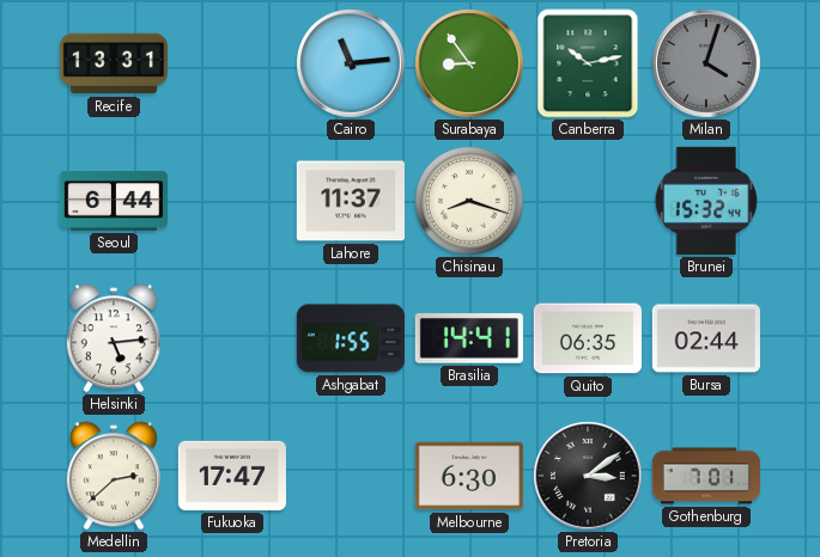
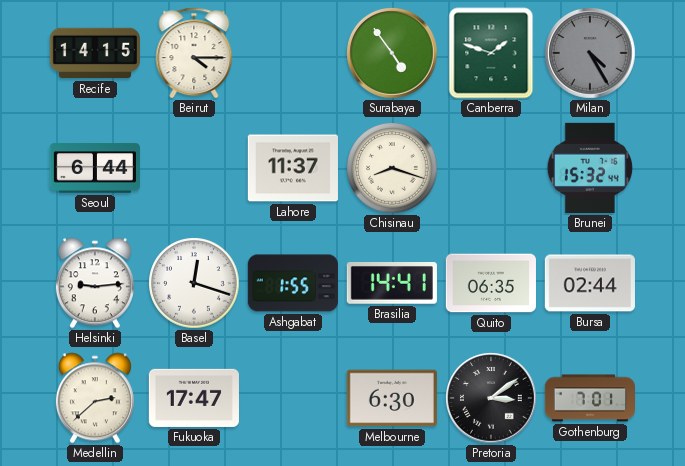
Recife: 13:31 -> 14:15
Beirut: none -> 4:15
Cairo: 11:14 -> none
Surabaya: 8:54 -> 4:54
Canberra: 10:13 -> 1:48
Milan: 4:03 -> 4:25
Helsinki: 5:14 -> 9:14
Basel: none -> 12:18
